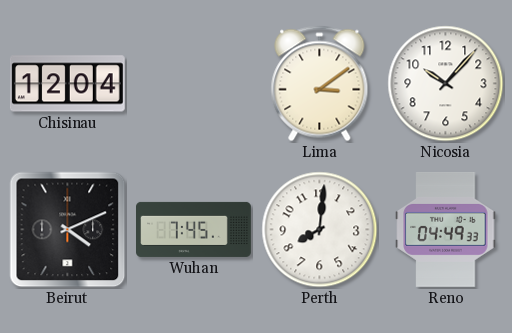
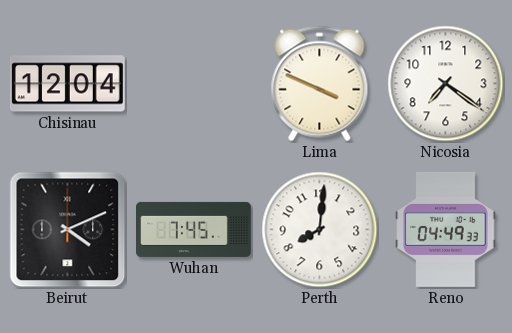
Lima: 3:09 -> 3:49
Nicosia: 10:07 -> 7:21
